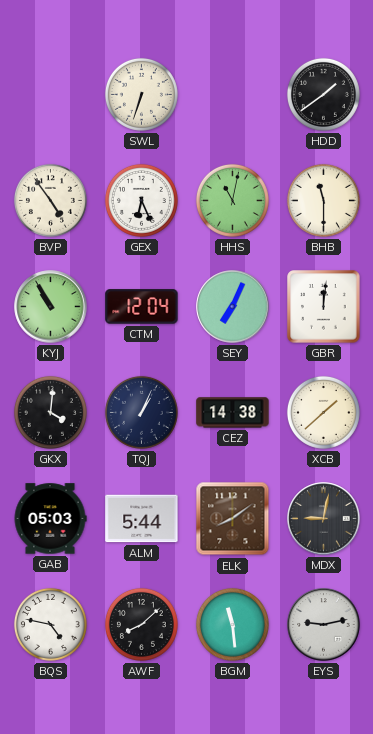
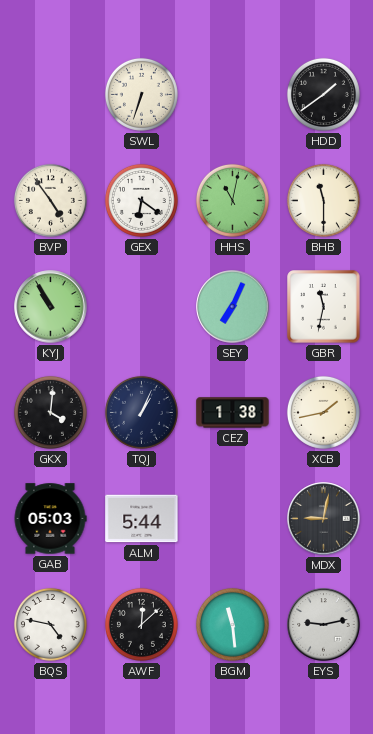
GEX: 6:26 -> 6:21
CTM: 12:04 -> none
GBR: 12:01 -> 11:32
CEZ: 14:38 -> 1:38
XCB: 1:38 -> 1:43
ELK: 8:09 -> none
AWF: 8:08 -> 12:08
